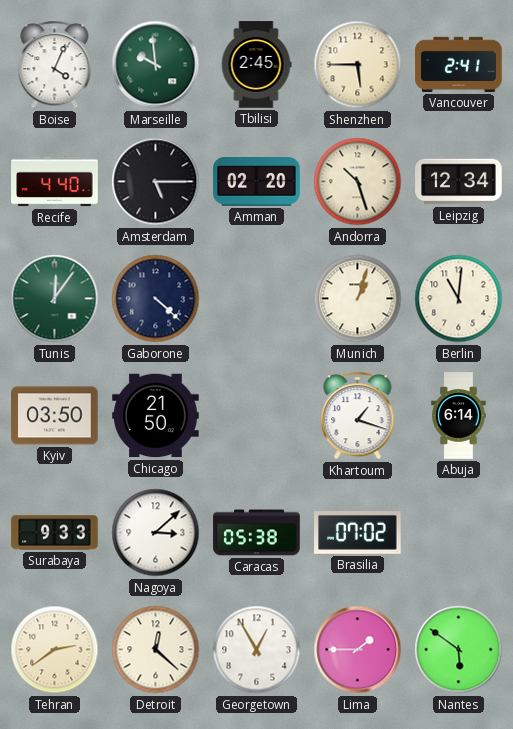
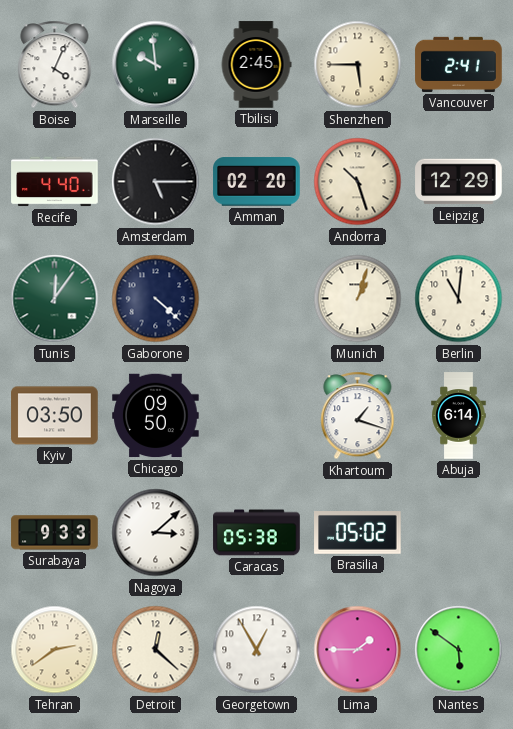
Leipzig: 12:34 -> 12:29
Chicago: 21:50 -> 09:50
Brasilia: 07:02 -> 05:02
